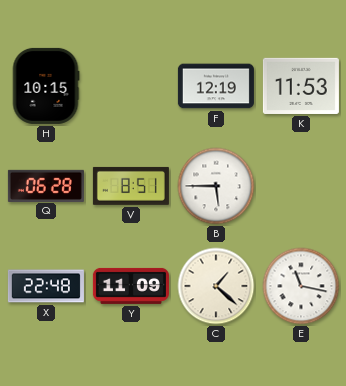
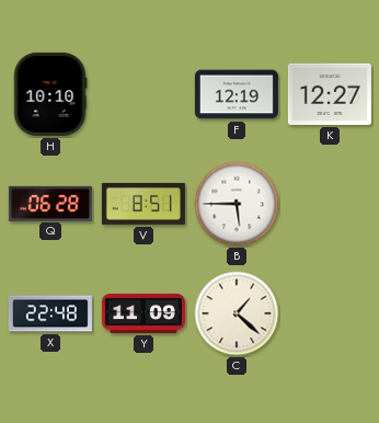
H: 10:15 -> 10:10
K: 11:53 -> 12:27
E: 11:17 -> none
